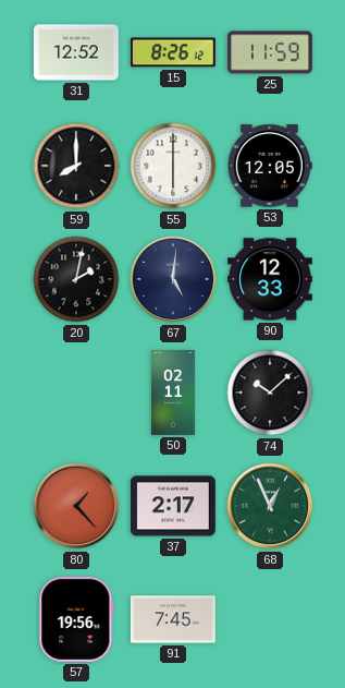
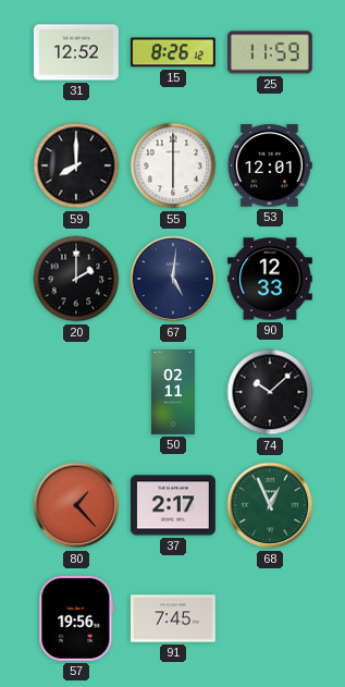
53: 12:05 -> 12:01
20: 2:02 -> 2:00
